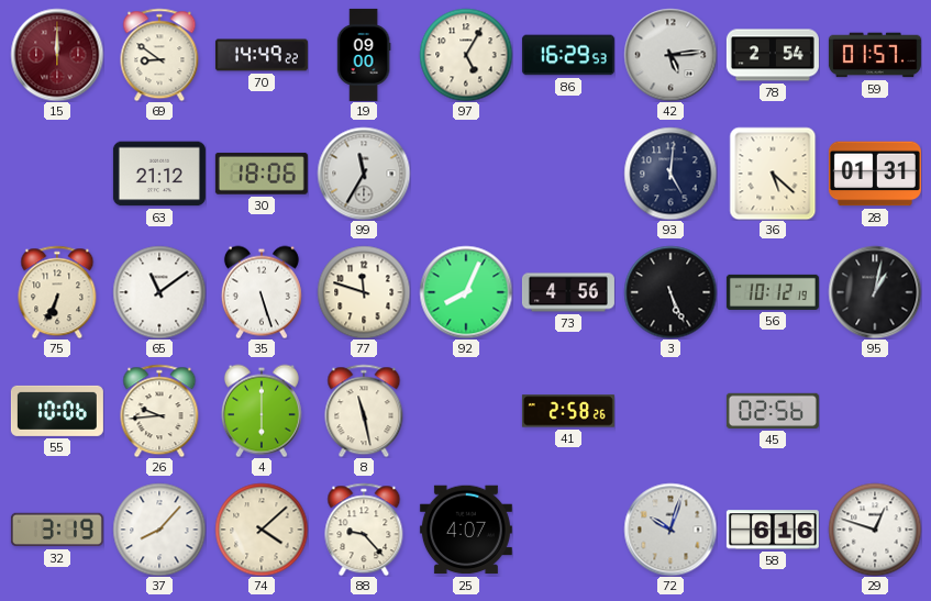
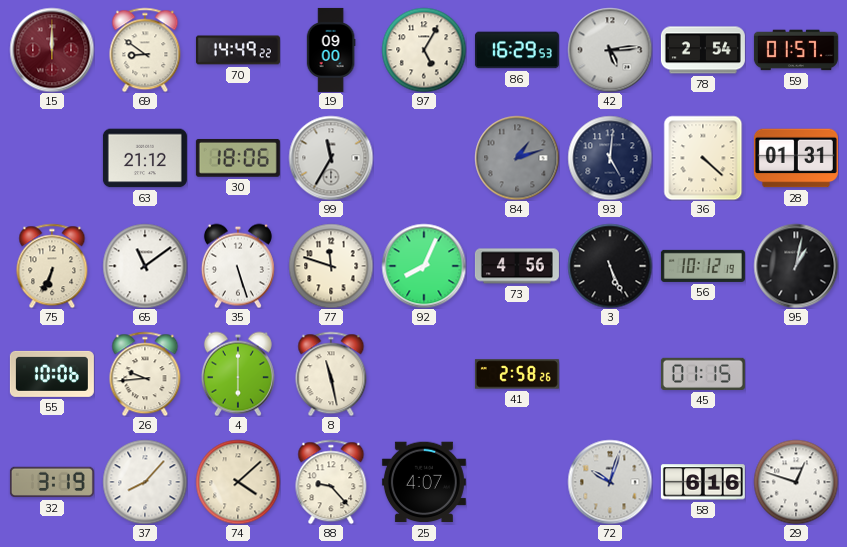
84: none -> 1:12
36: 5:22 -> 4:22
45: 02:56 -> 01:15
